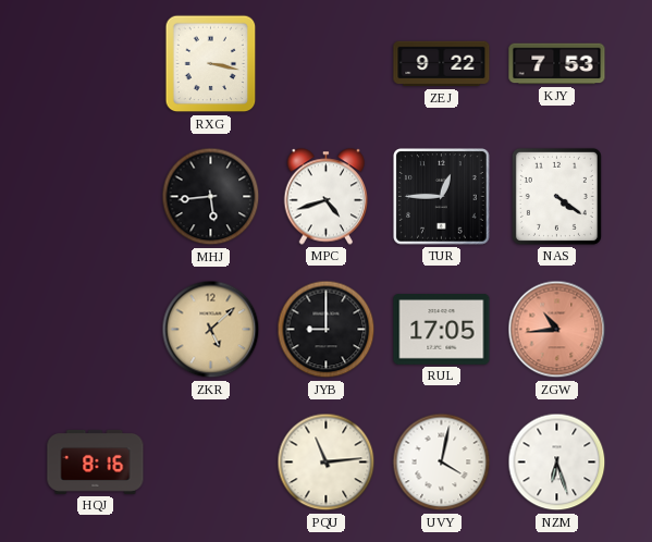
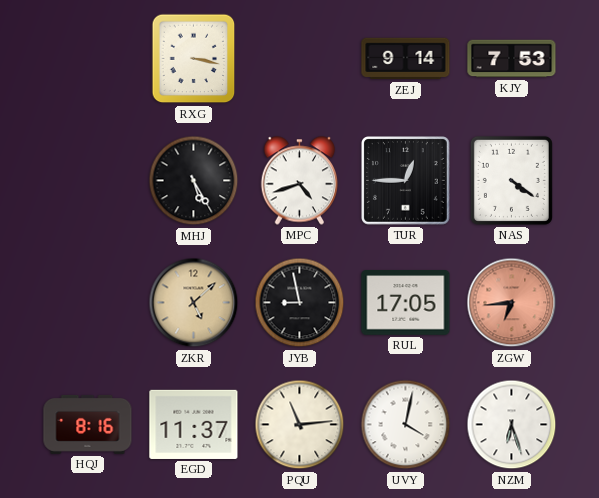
ZEJ: 9:22 -> 9:14
MHJ: 5:44 -> 5:25
JYB: 9:00 -> 8:58
ZGW: 10:44 -> 6:44
EGD: none -> 11:37
